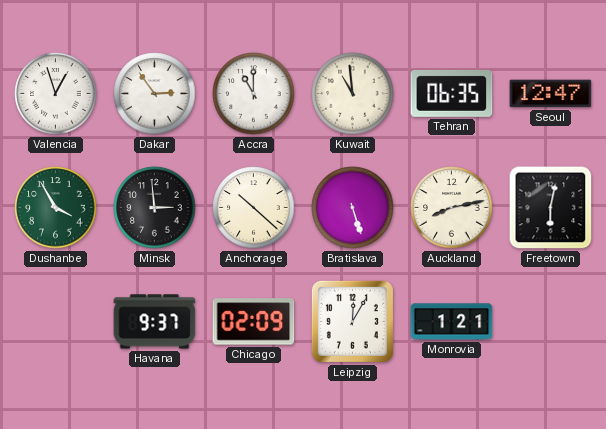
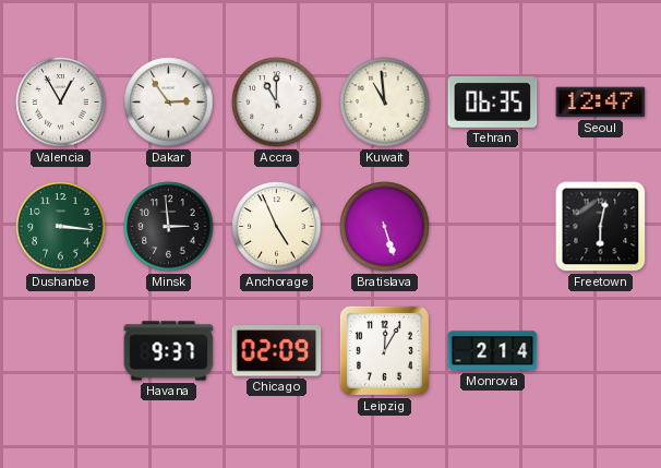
Valencia: 12:57 -> 12:55
Dushanbe: 3:55 -> 3:16
Anchorage: 10:22 -> 4:56
Auckland: 8:13 -> none
Monrovia: 1:21 -> 2:14
